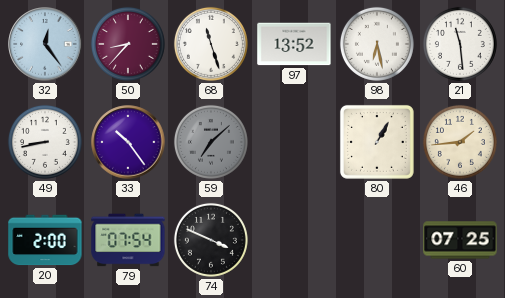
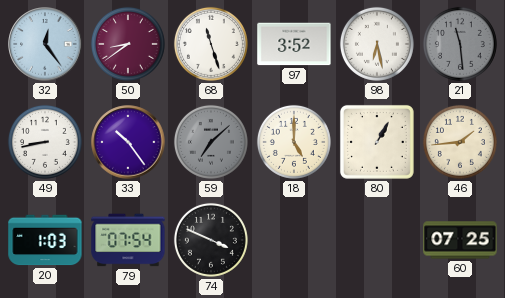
50: 8:37 -> 8:39
97: 13:52 -> 3:52
21 dial: white -> grey
18: none -> 5:00
20: 2:00 -> 1:03
